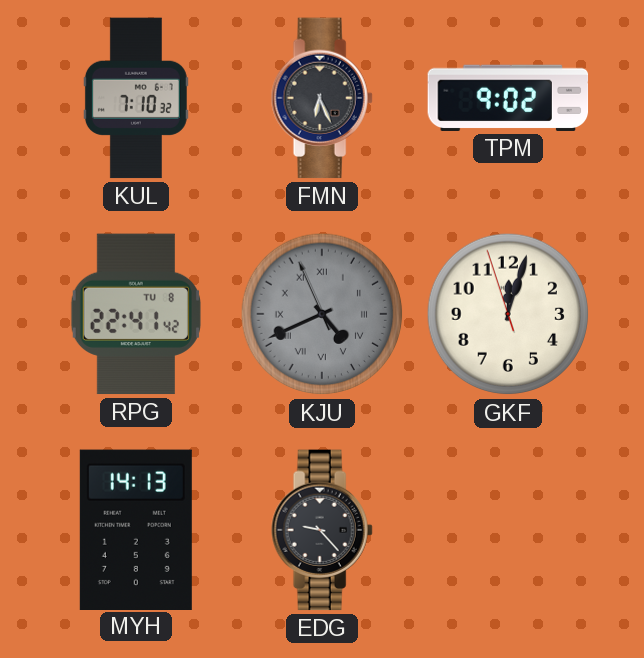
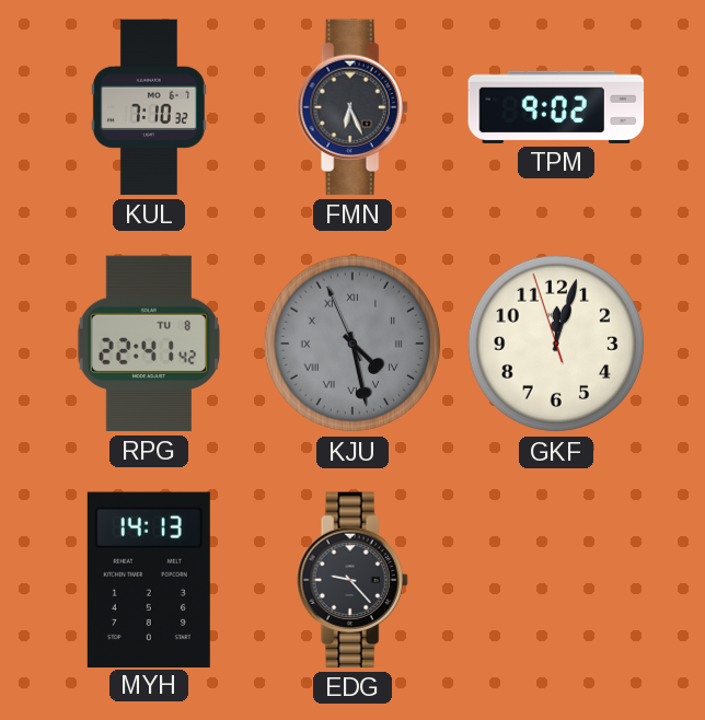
KJU: 4:40 -> 4:27
